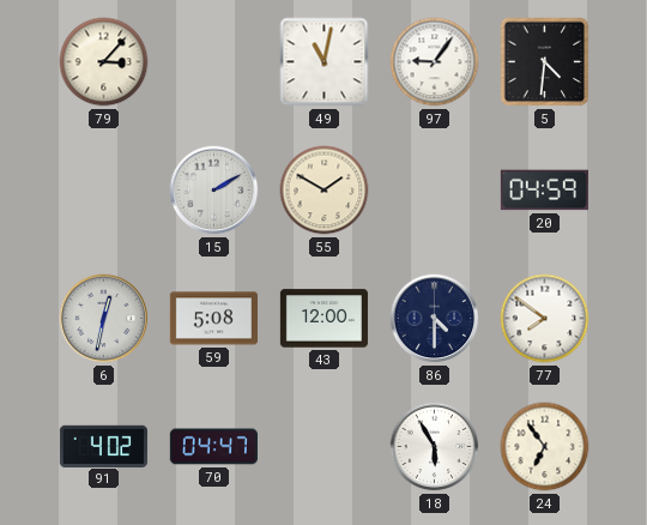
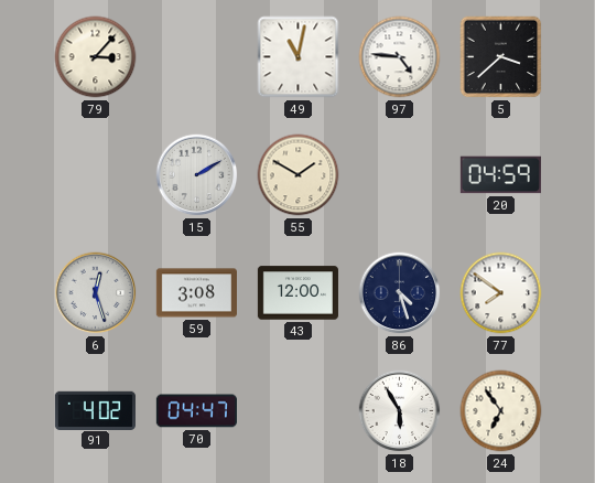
97: 9:06 -> 4:46
5: 4:31 -> 3:38
6: 12:32 -> 12:27
59: 5:08 -> 3:08
86: 4:30 -> 4:27
